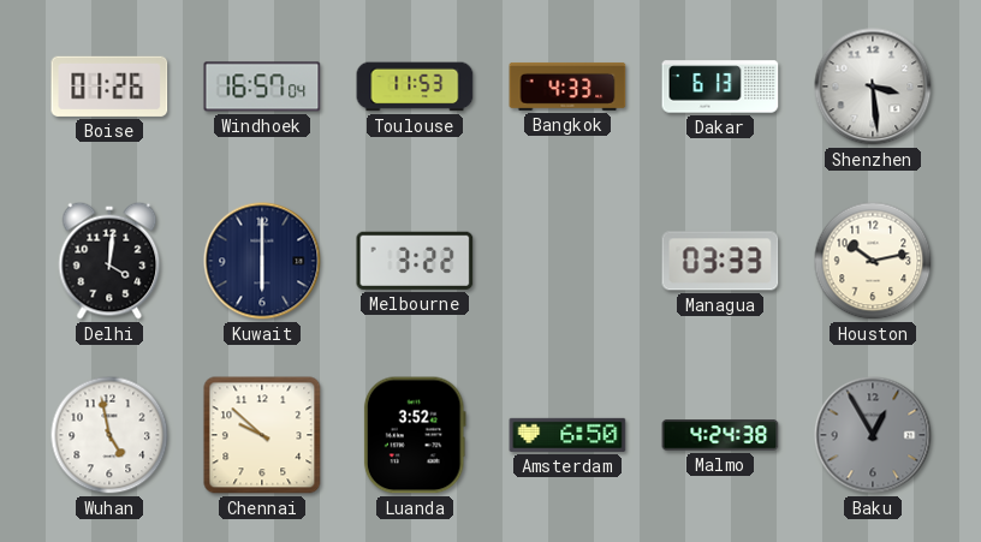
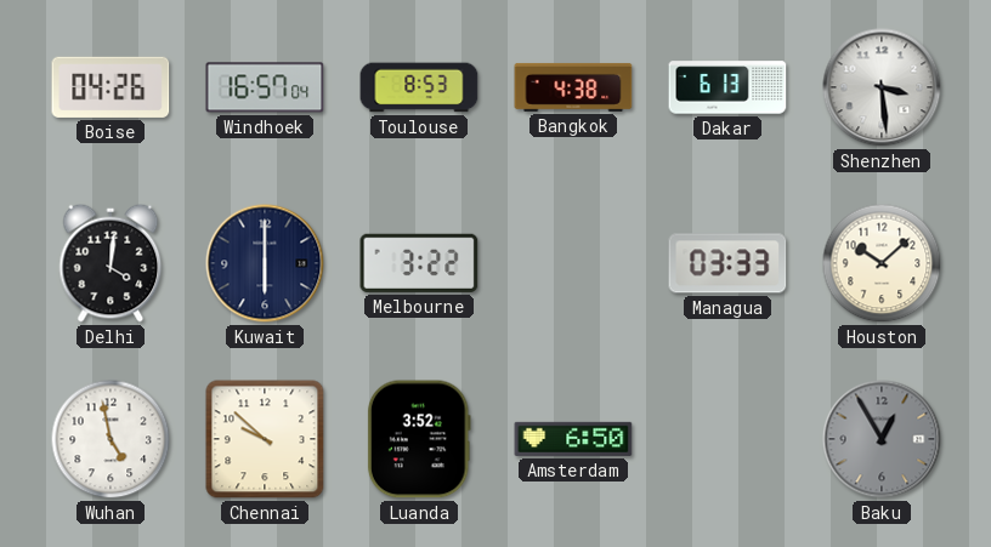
Boise: 01:26 -> 04:26
Toulouse: 11:53 -> 8:53
Bangkok: 4:33 -> 4:38
Houston: 10:13 -> 10:08
Malmo: 4:24 -> none
